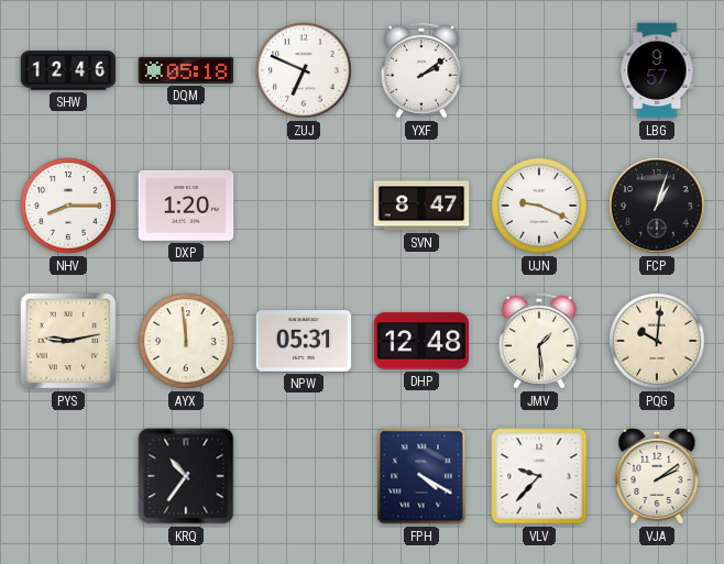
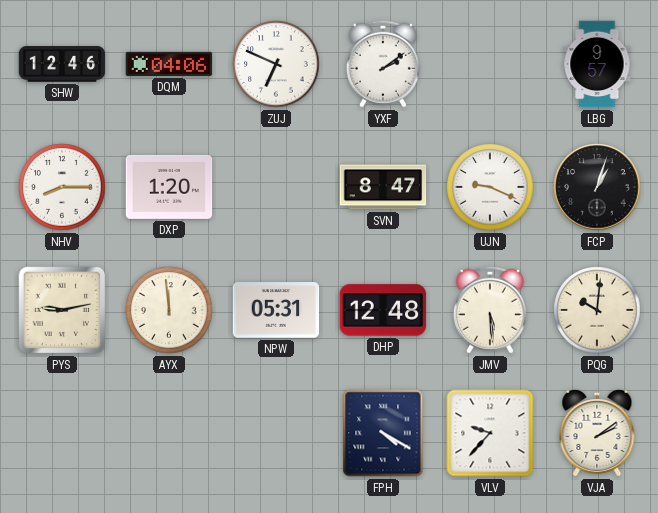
DQM: 05:18 -> 04:06
JMV: 1:29 -> 5:29
KRQ: 10:36 -> none
